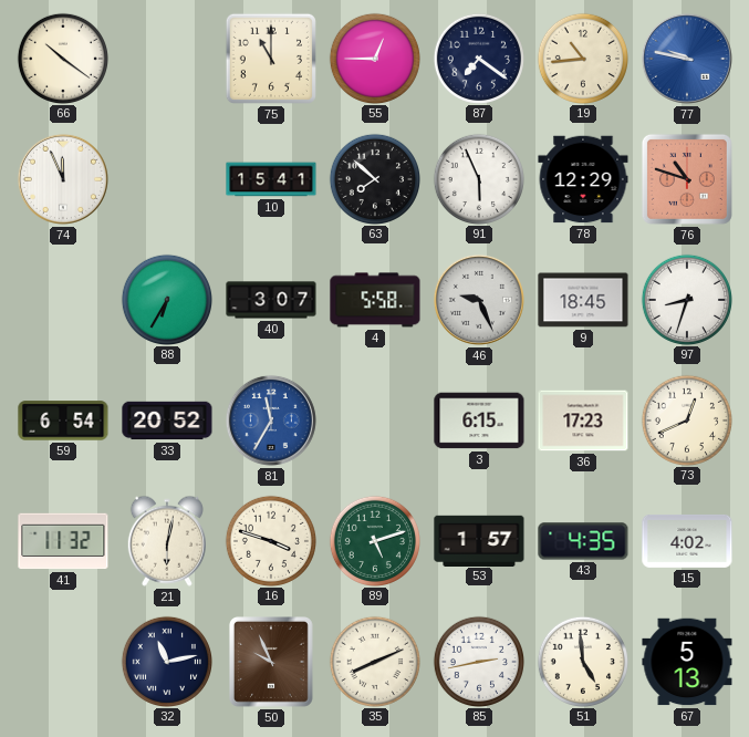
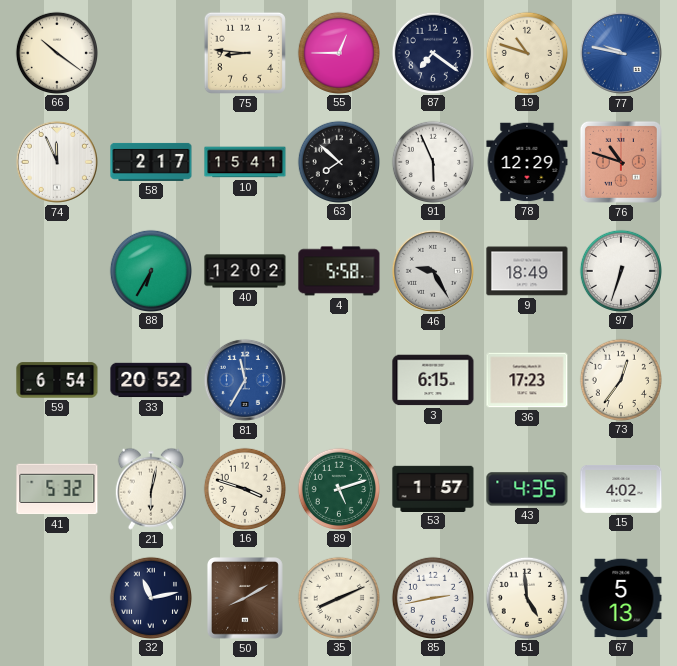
75: 11:00 -> 8:46
19: 10:44 -> 10:48
58: none -> 2:17
40: 3:07 -> 12:02
46: 9:26 -> 9:25
9: 18:45 -> 18:49
97: 8:33 -> 6:33
73: 12:41 -> 12:36
41: 11:32 -> 5:32
50: 9:56 -> 8:10
